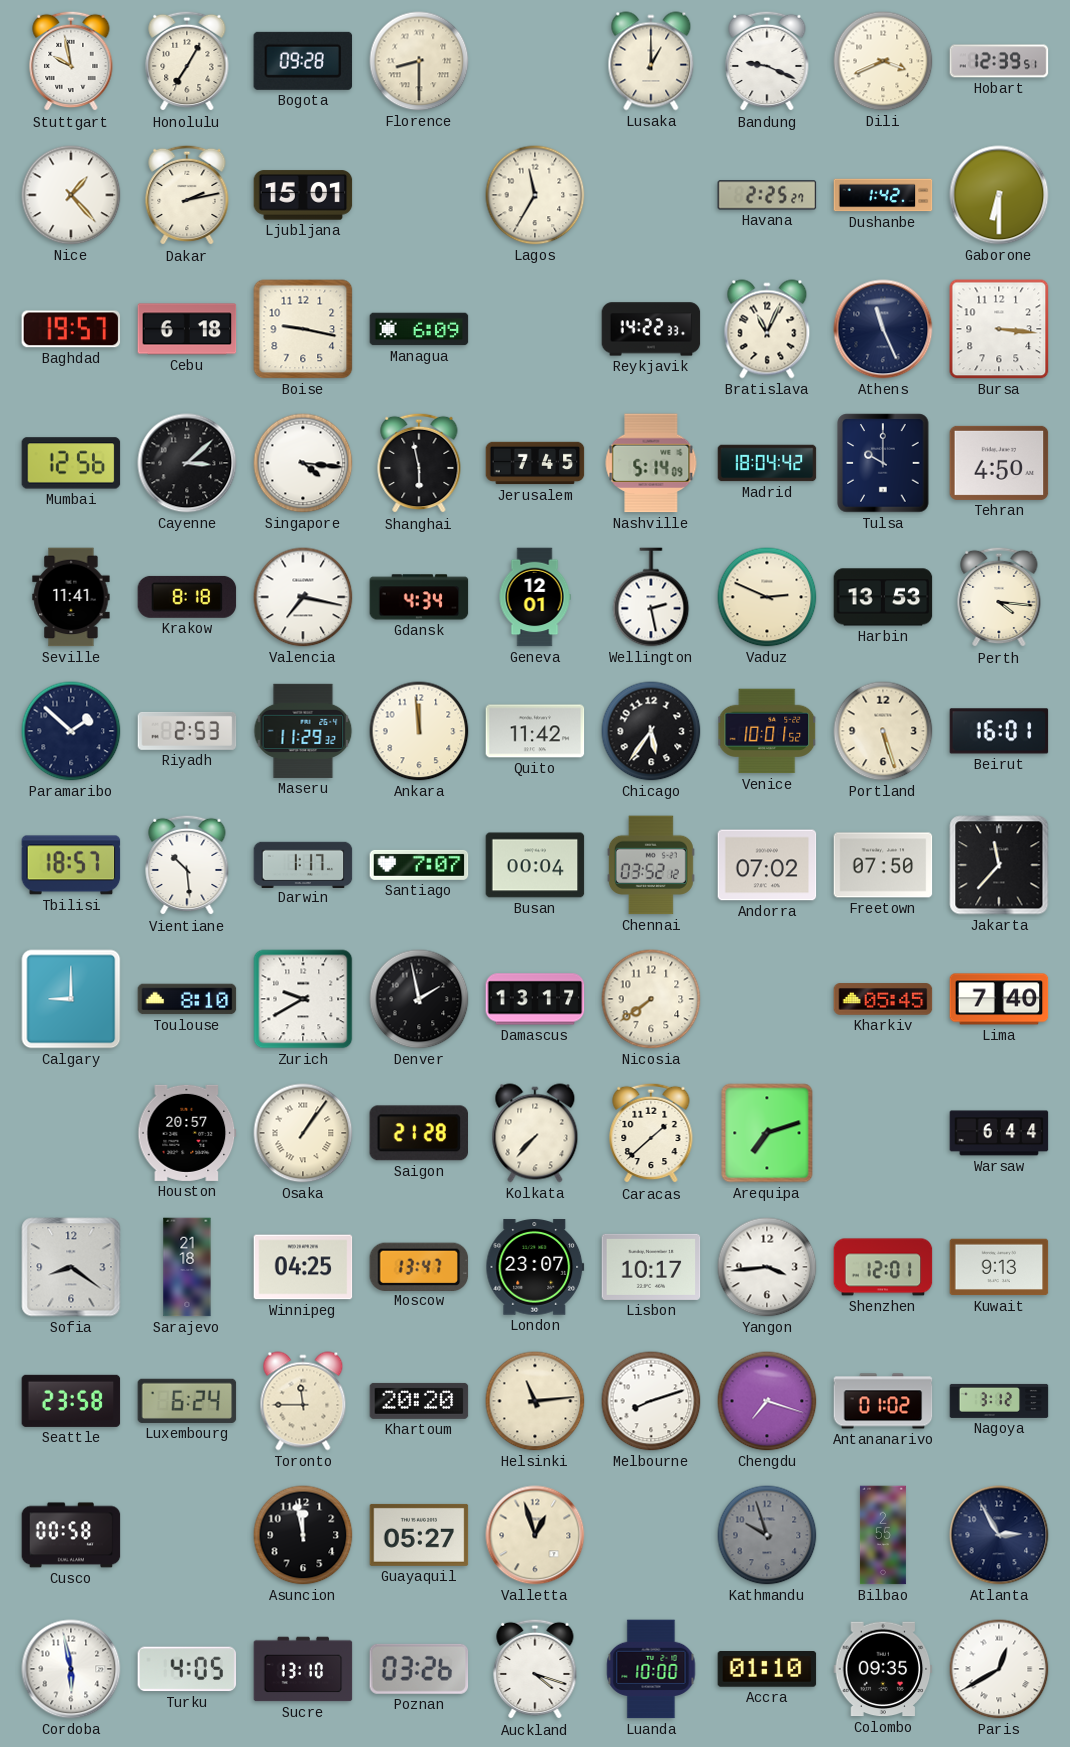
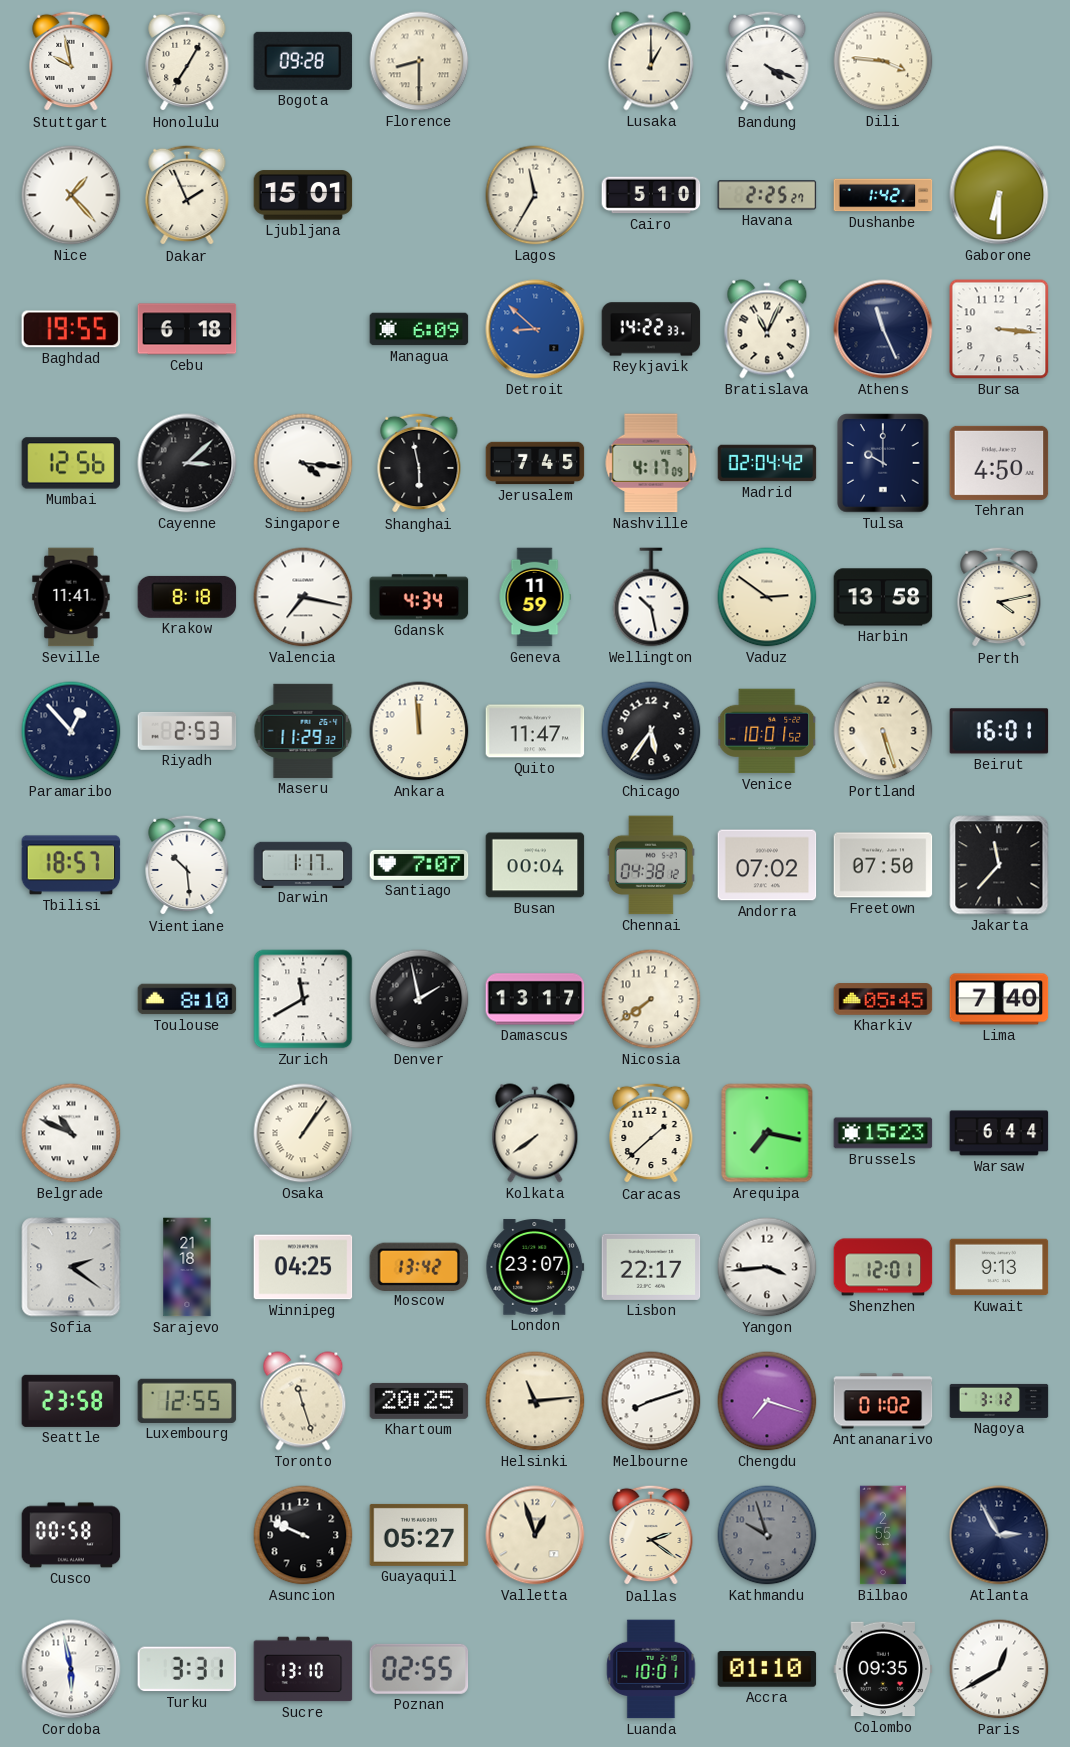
Bandung: 9:19 -> 4:19
Dili: 3:41 -> 3:46
Hobart: 12:39 -> none
Dakar: 2:13 -> 1:56
Cairo: none -> 5:10
Baghdad: 19:57 -> 19:55
Boise: 9:17 -> none
Detroit: none -> 8:52
Nashville: 5:14 -> 4:17
Madrid: 18:04 -> 02:04
Geneva: 12:01 -> 11:59
Wellington: 2:28 -> 10:28
Vaduz: 2:49 -> 2:51
Harbin: 13:53 -> 13:58
Perth: 4:16 -> 4:13
Paramaribo: 1:52 -> 12:53
Quito: 11:42 -> 11:47
Chennai: 03:52 -> 04:38
Calgary: 9:00 -> none
Zurich: 9:40 -> 11:40
Belgrade: none -> 10:49
Houston: 20:57 -> none
Saigon: 21:28 -> none
Kolkata: 7:37 -> 7:39
Arequipa: 7:12 -> 7:17
Brussels: none -> 15:23
Sofia: 8:21 -> 2:21
Moscow: 13:47 -> 13:42
Lisbon: 10:17 -> 22:17
Luxembourg: 6:24 -> 12:55
Toronto: 11:45 -> 11:27
Khartoum: 20:20 -> 20:25
Asuncion: 11:58 -> 9:49
Dallas: none -> 2:21
Turku: 4:05 -> 3:31
Poznan: 03:26 -> 02:55
Auckland: 4:18 -> none
Luanda: 10:00 -> 10:01
